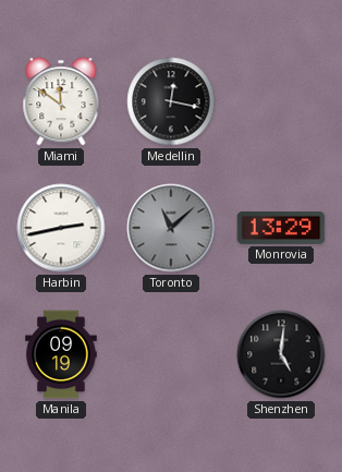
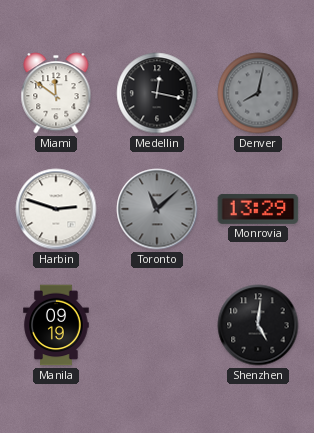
Denver: none -> 8:02
Harbin: 2:43 -> 2:48
